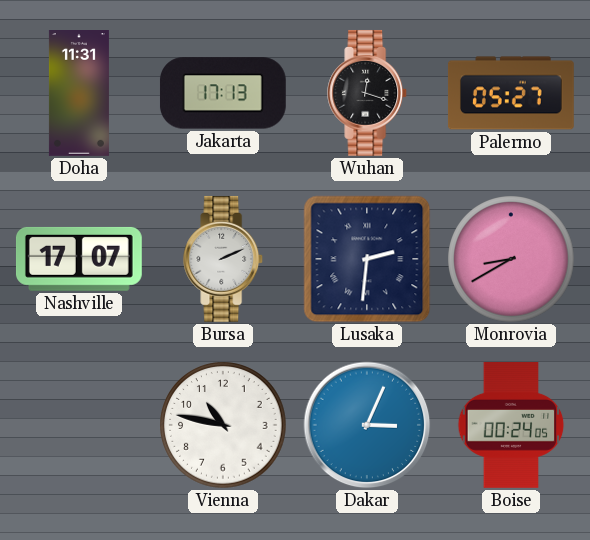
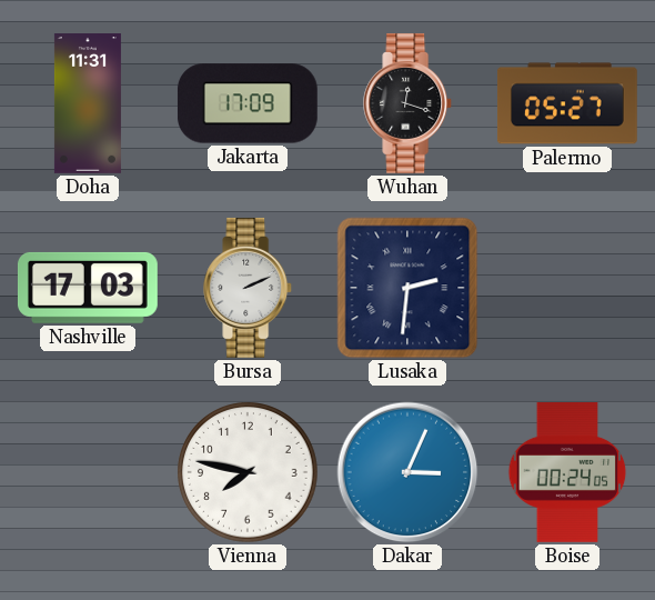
Jakarta: 17:13 -> 17:09
Nashville: 17:07 -> 17:03
Monrovia: 8:40 -> none
Vienna: 10:47 -> 7:47
